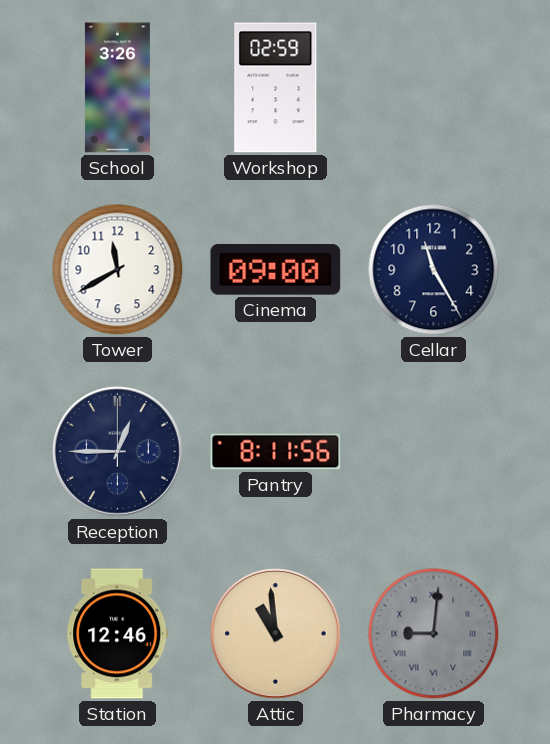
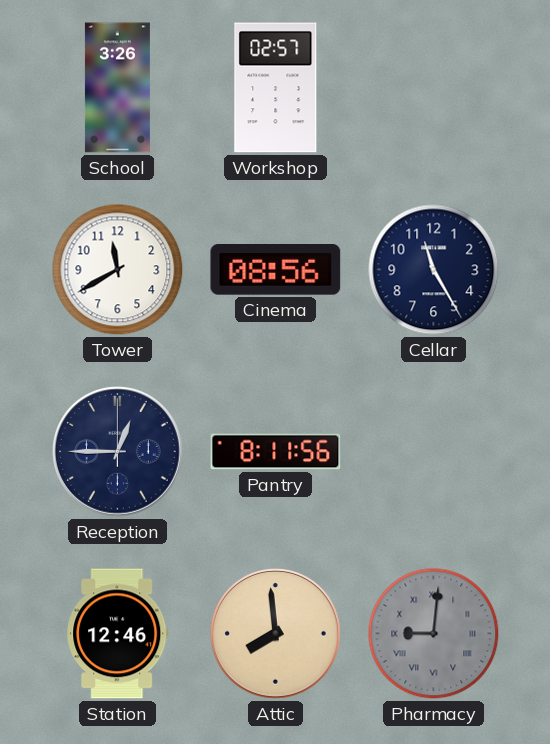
Workshop: 02:59 -> 02:57
Cinema: 09:00 -> 08:56
Attic: 10:59 -> 7:59
